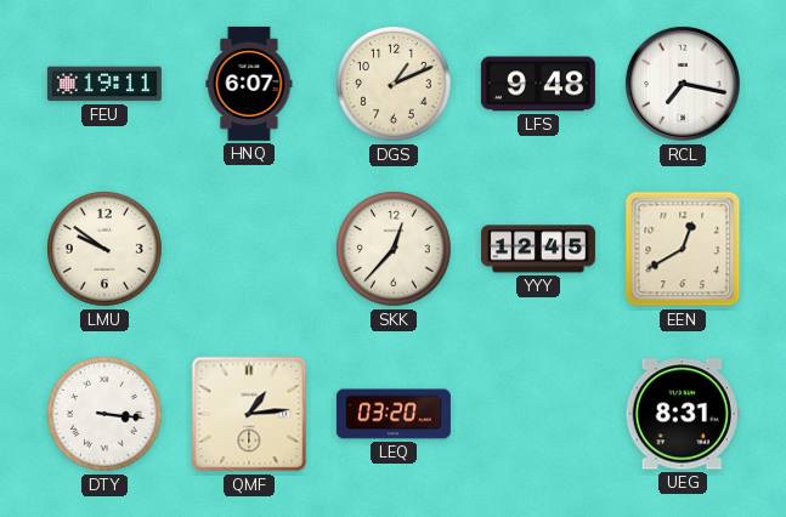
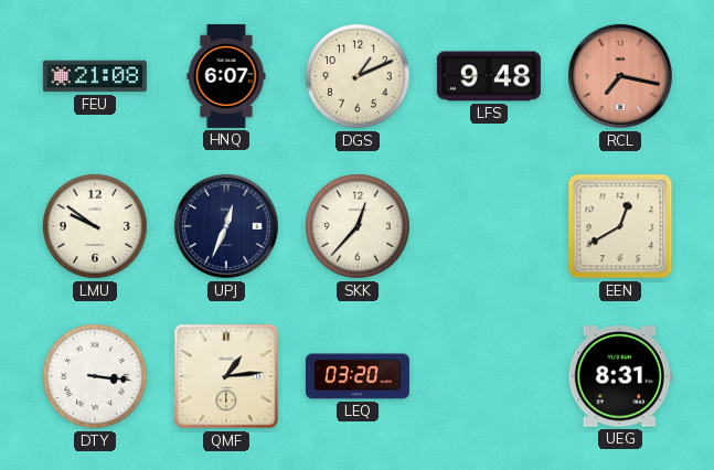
FEU: 19:11 -> 21:08
RCL dial: white -> salmon
UPJ: none -> 12:34
YYY: 12:45 -> none
